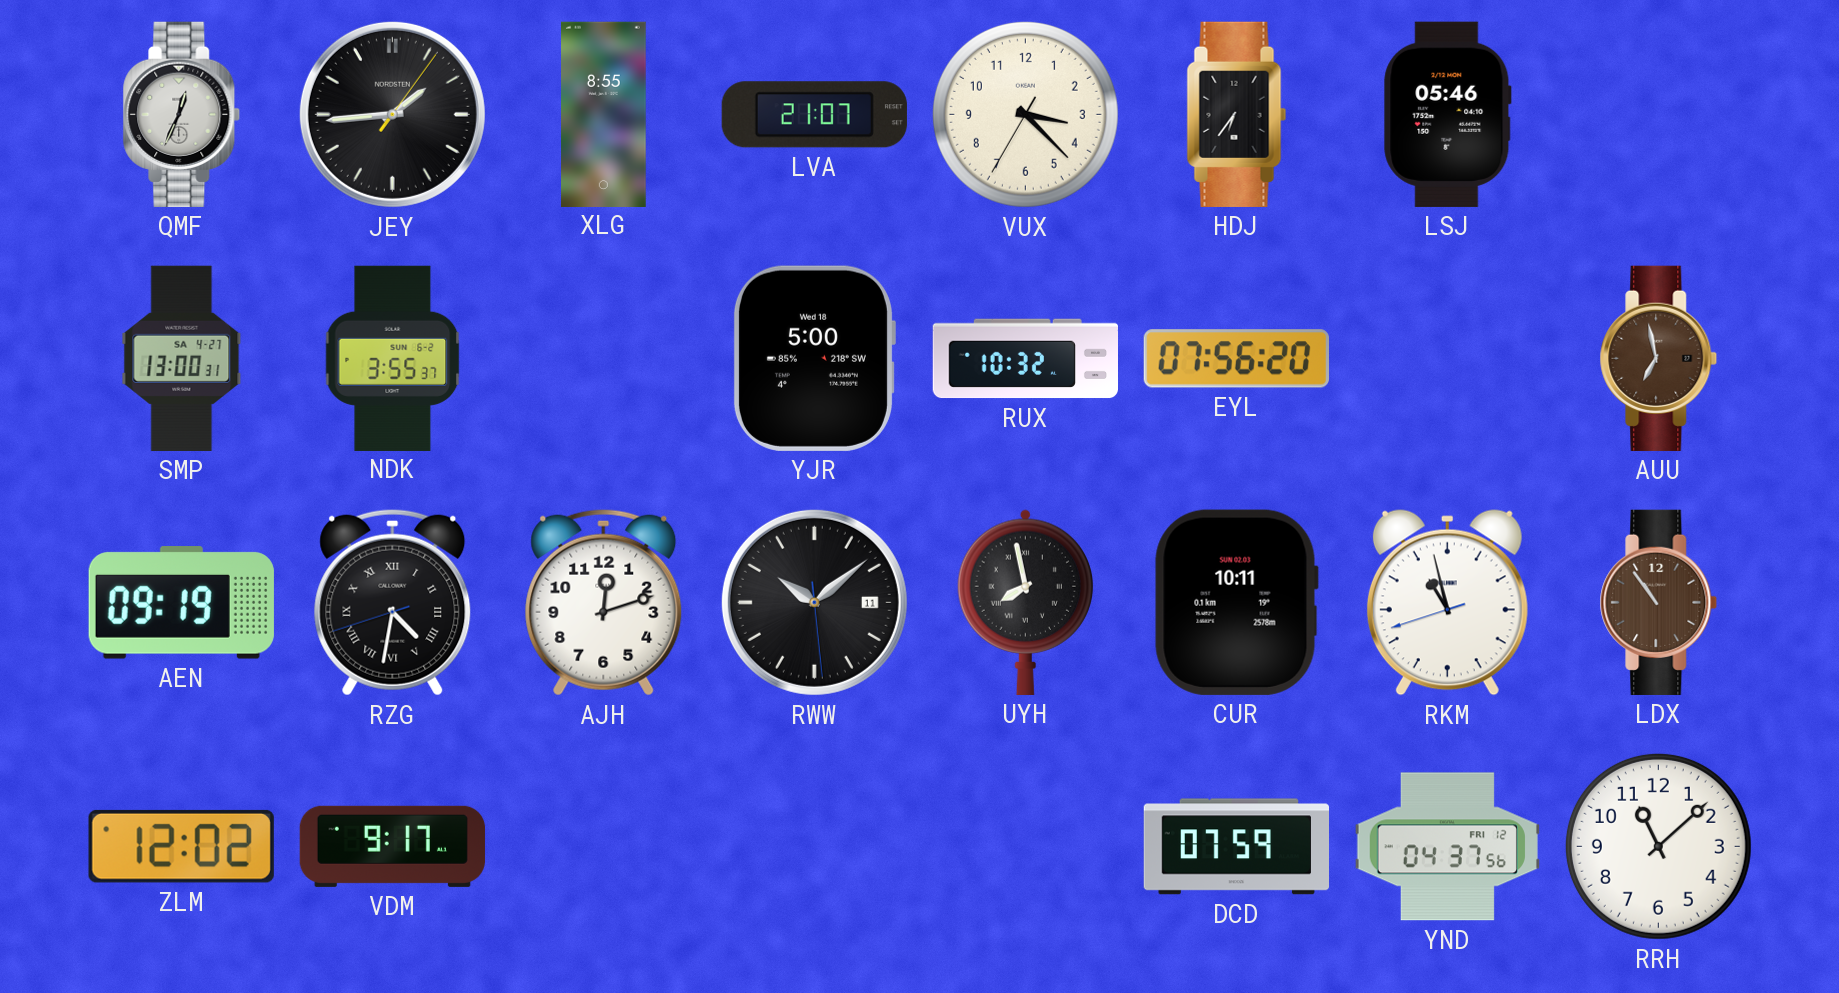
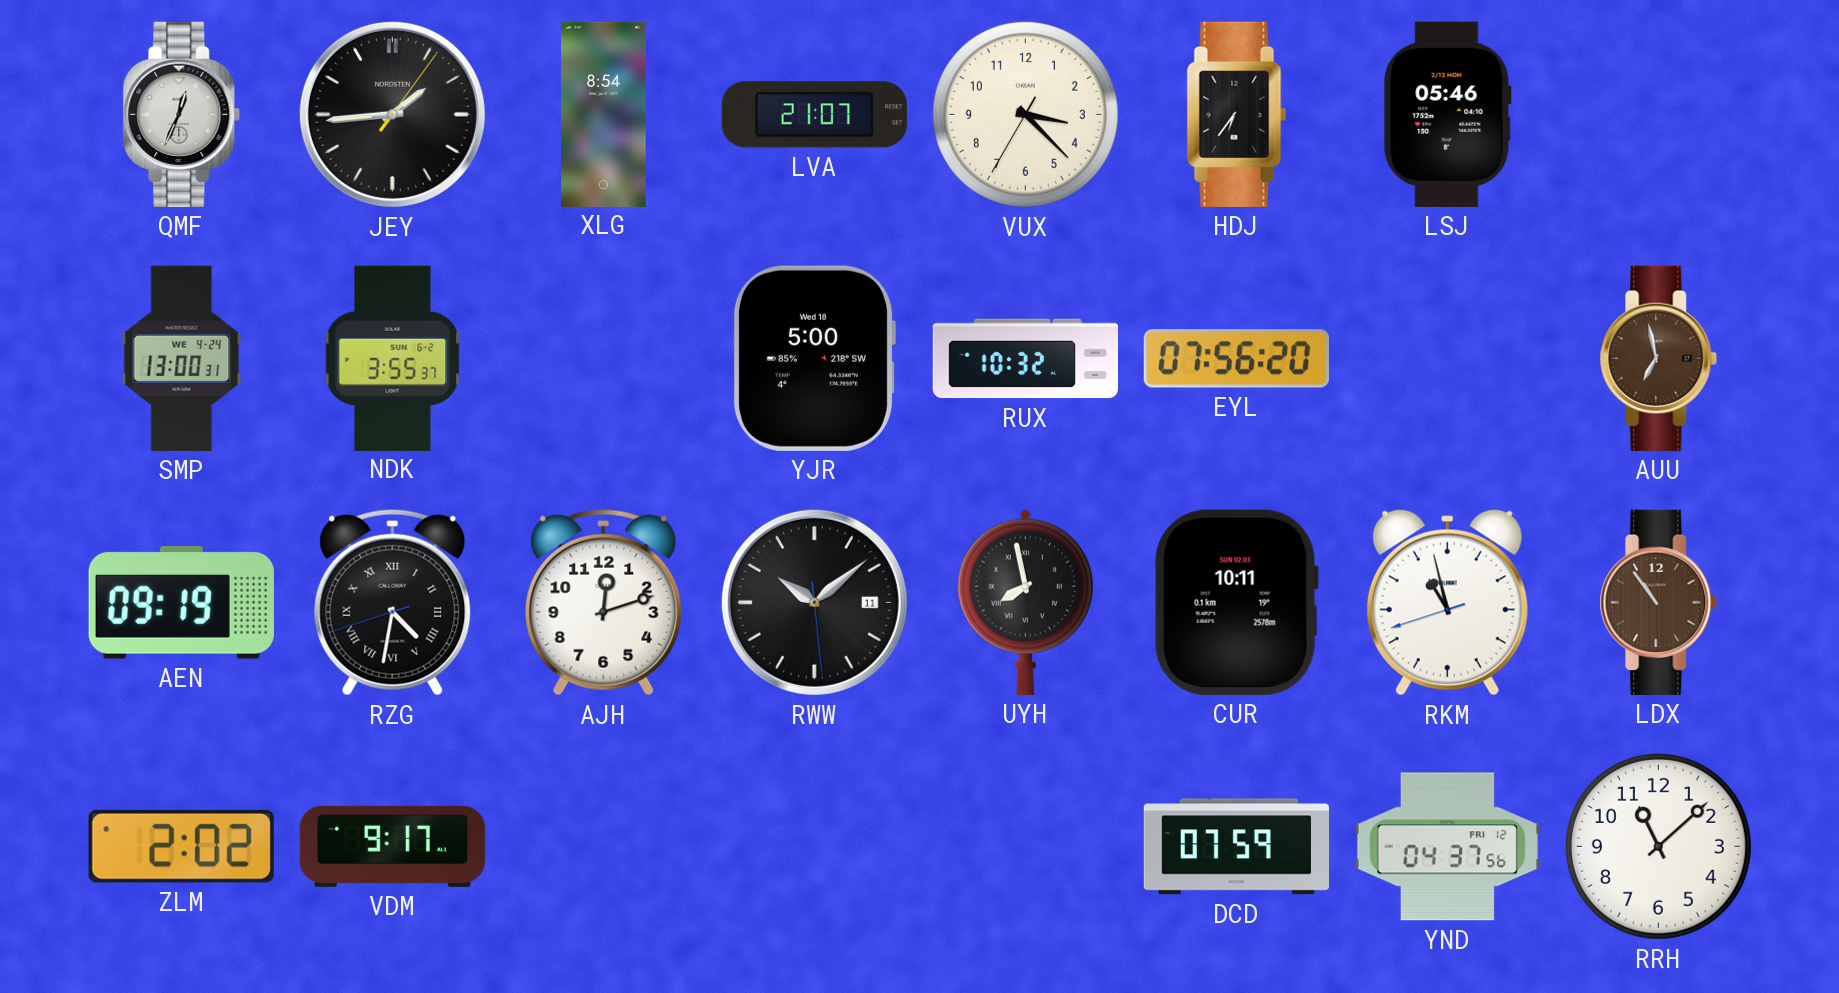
XLG: 8:55 -> 8:54
SMP date: SA 4-27 -> WE 4-24
ZLM: 12:02 -> 2:02
